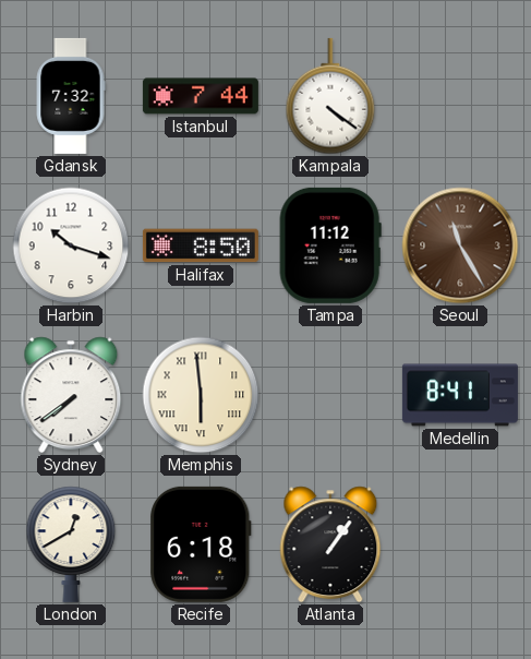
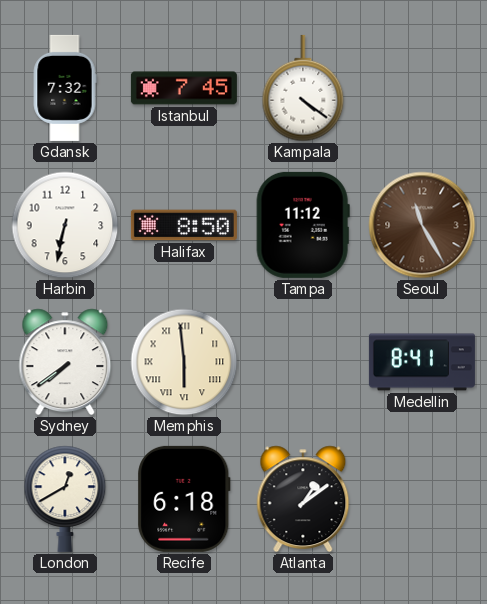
Istanbul: 7:44 -> 7:45
Harbin: 10:18 -> 6:32
Atlanta: 1:06 -> 1:09
